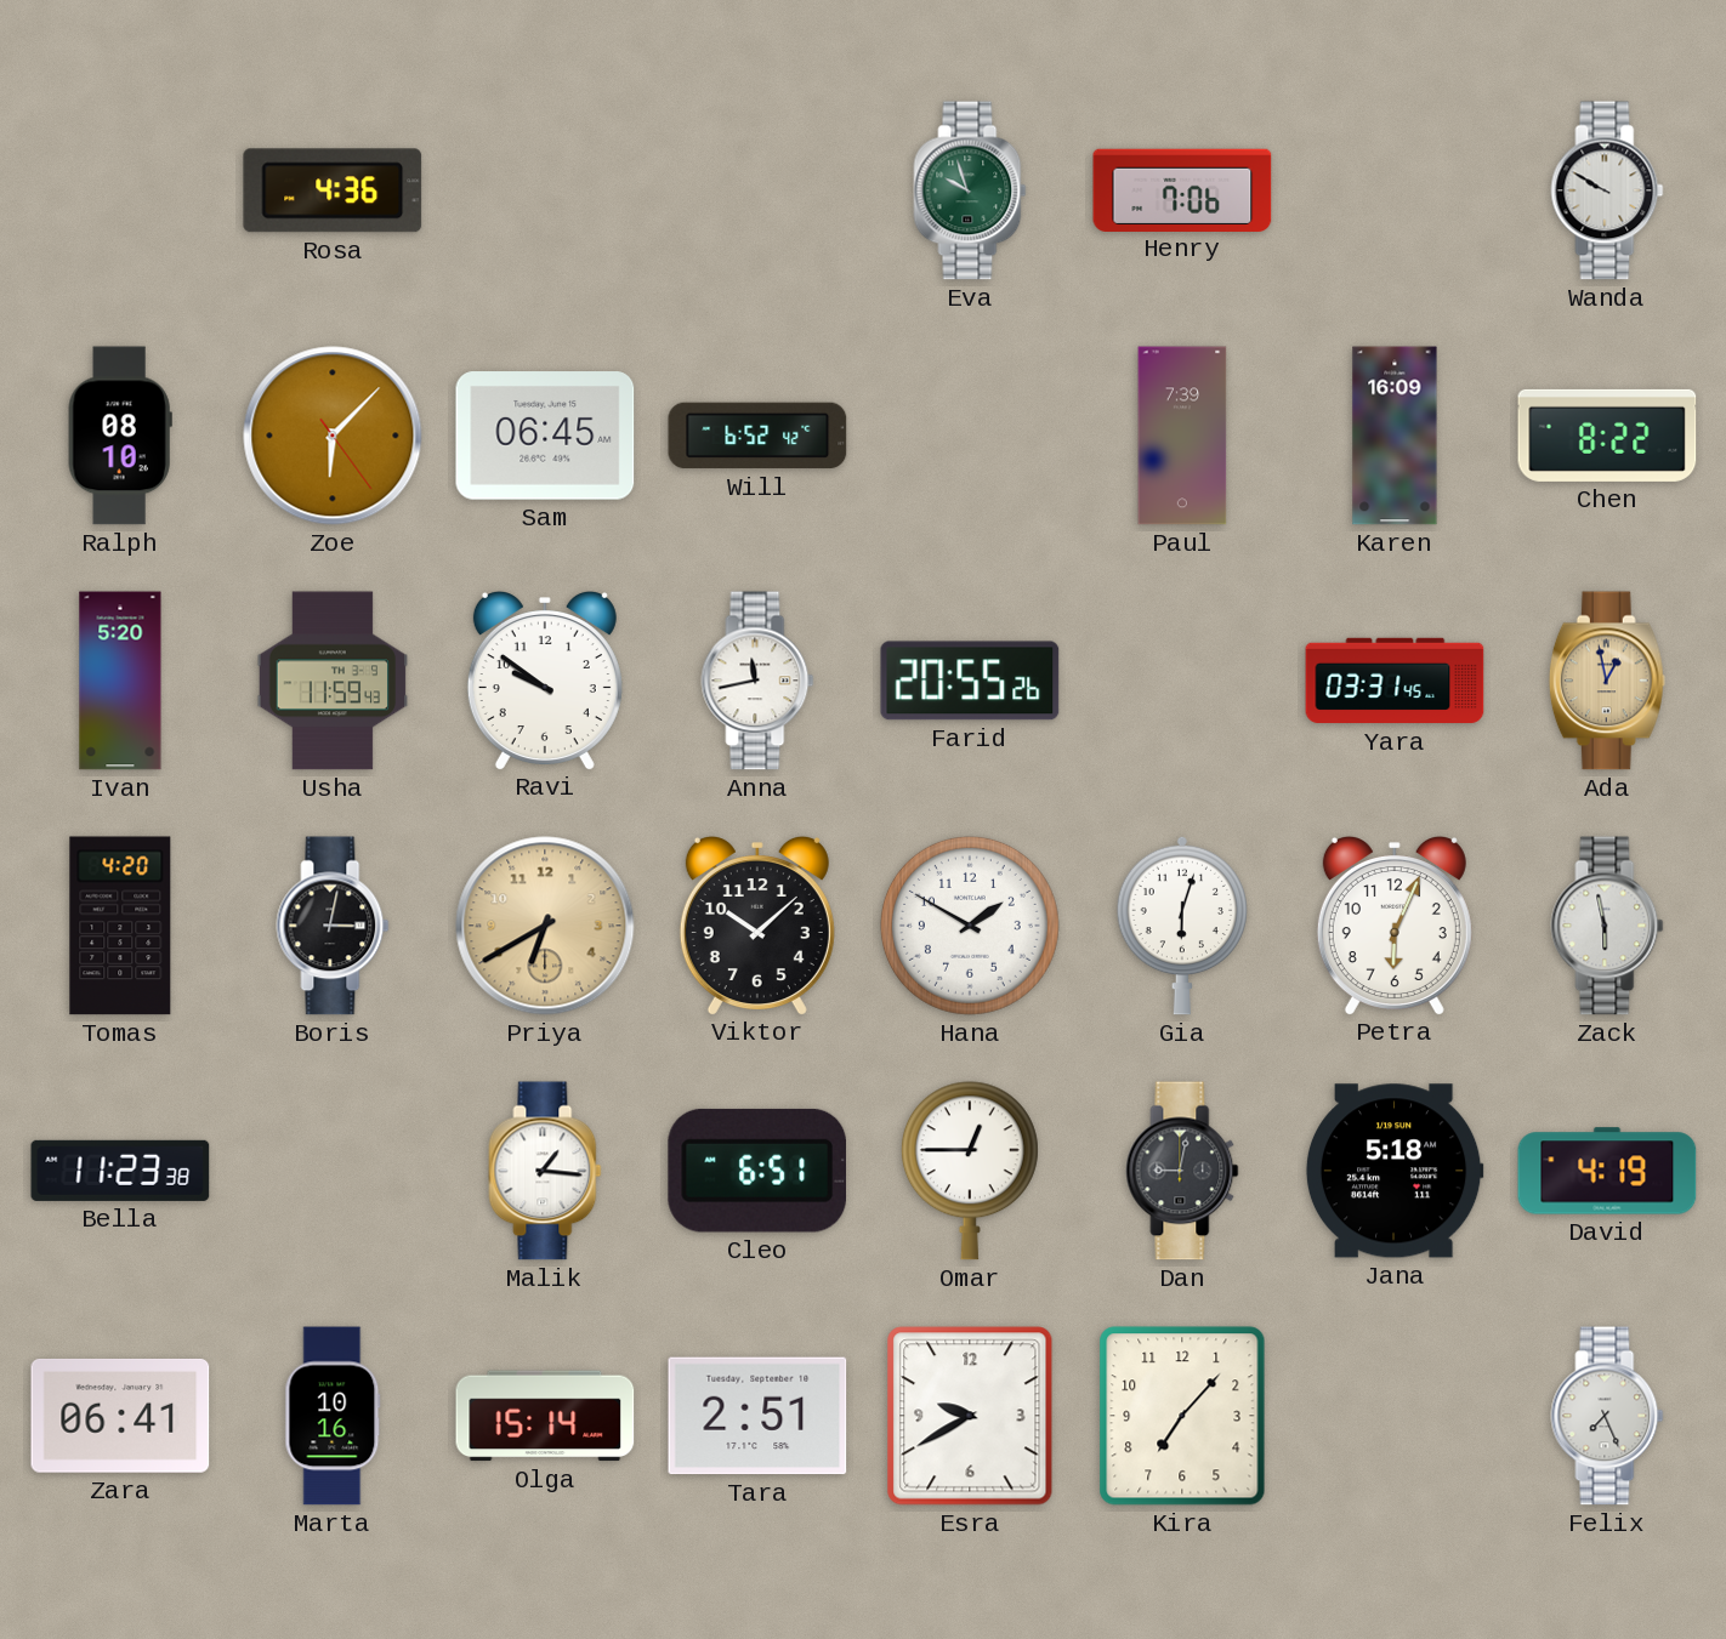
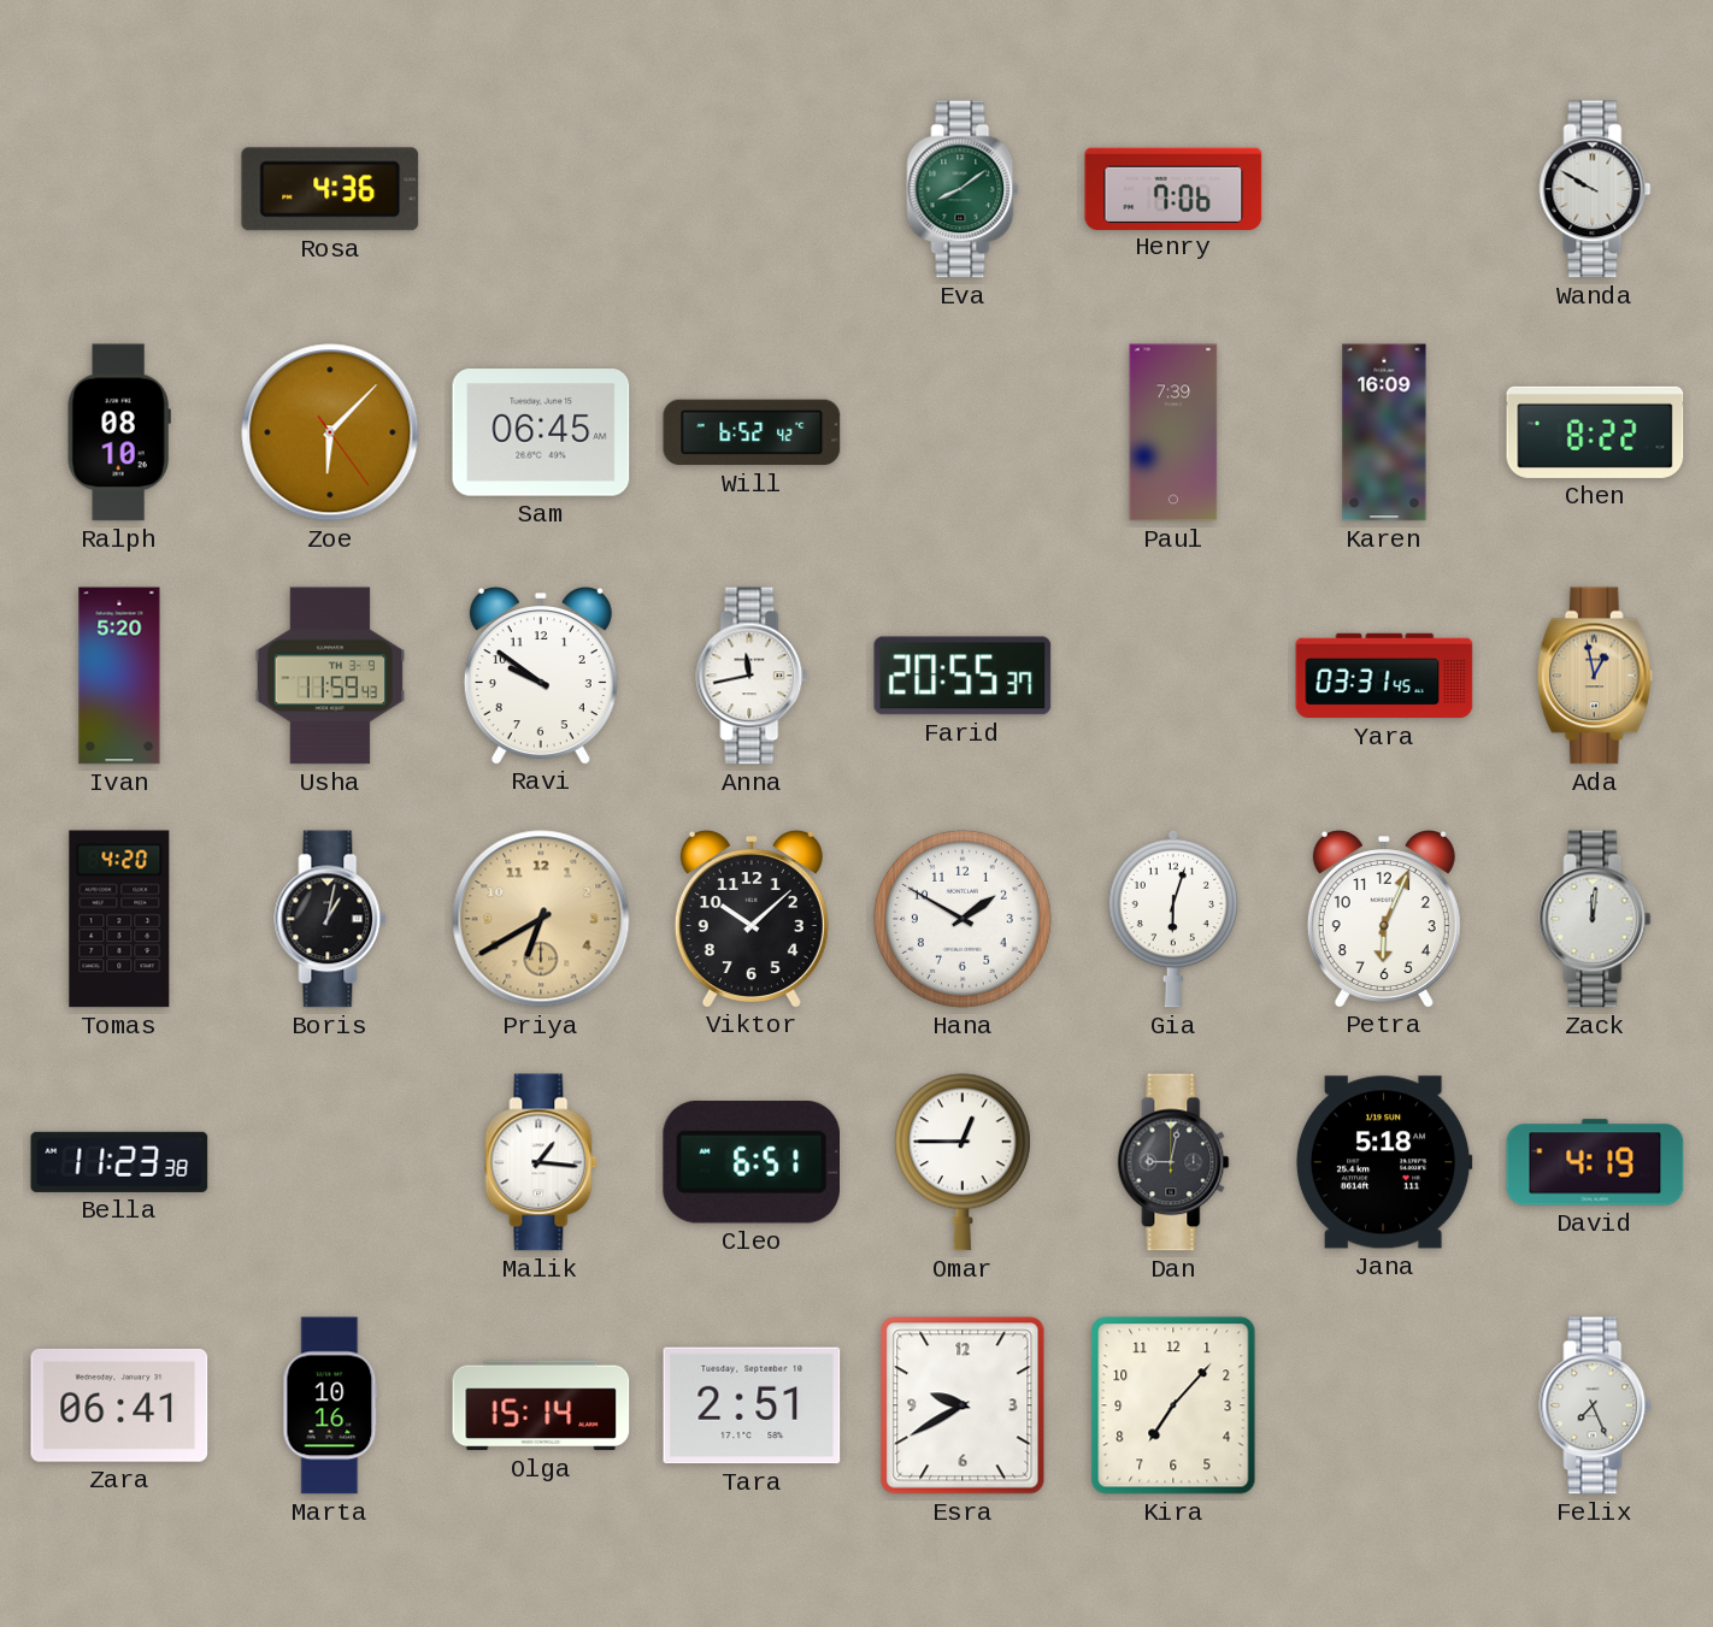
Eva: 9:57 -> 8:09
Farid: 20:55:26 -> 20:55:37
Boris: 3:02 -> 1:02
Zack: 5:58 -> 12:01
